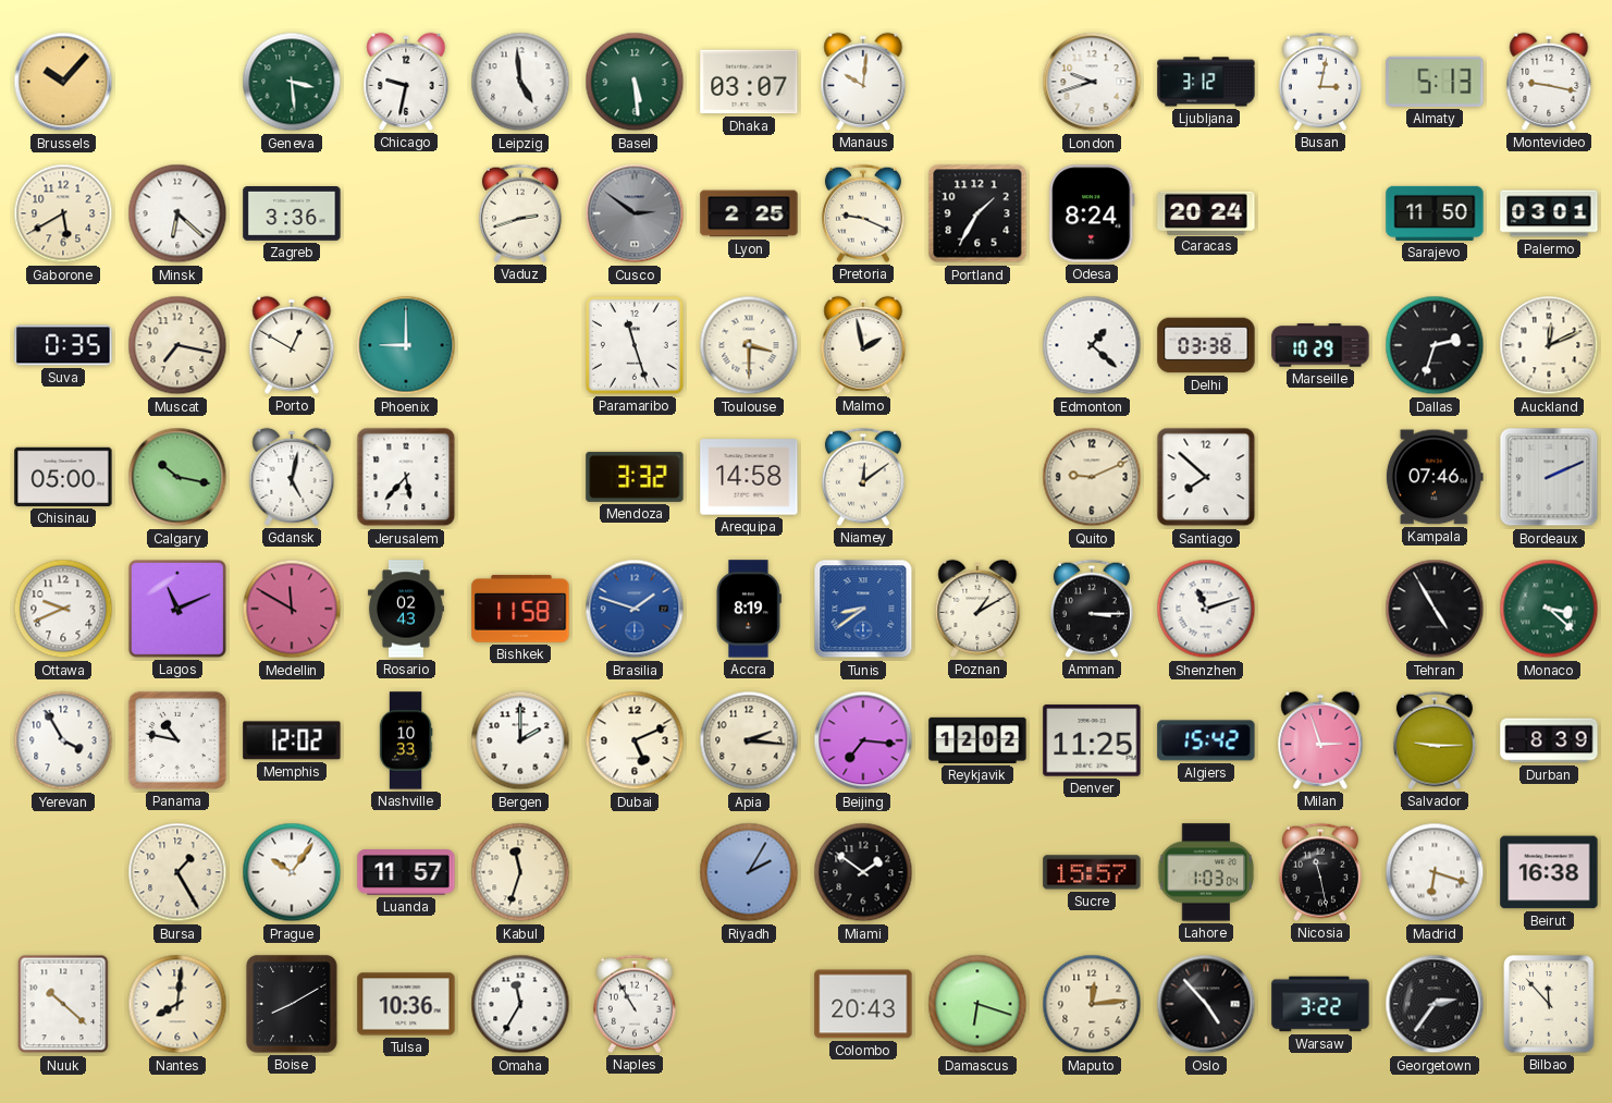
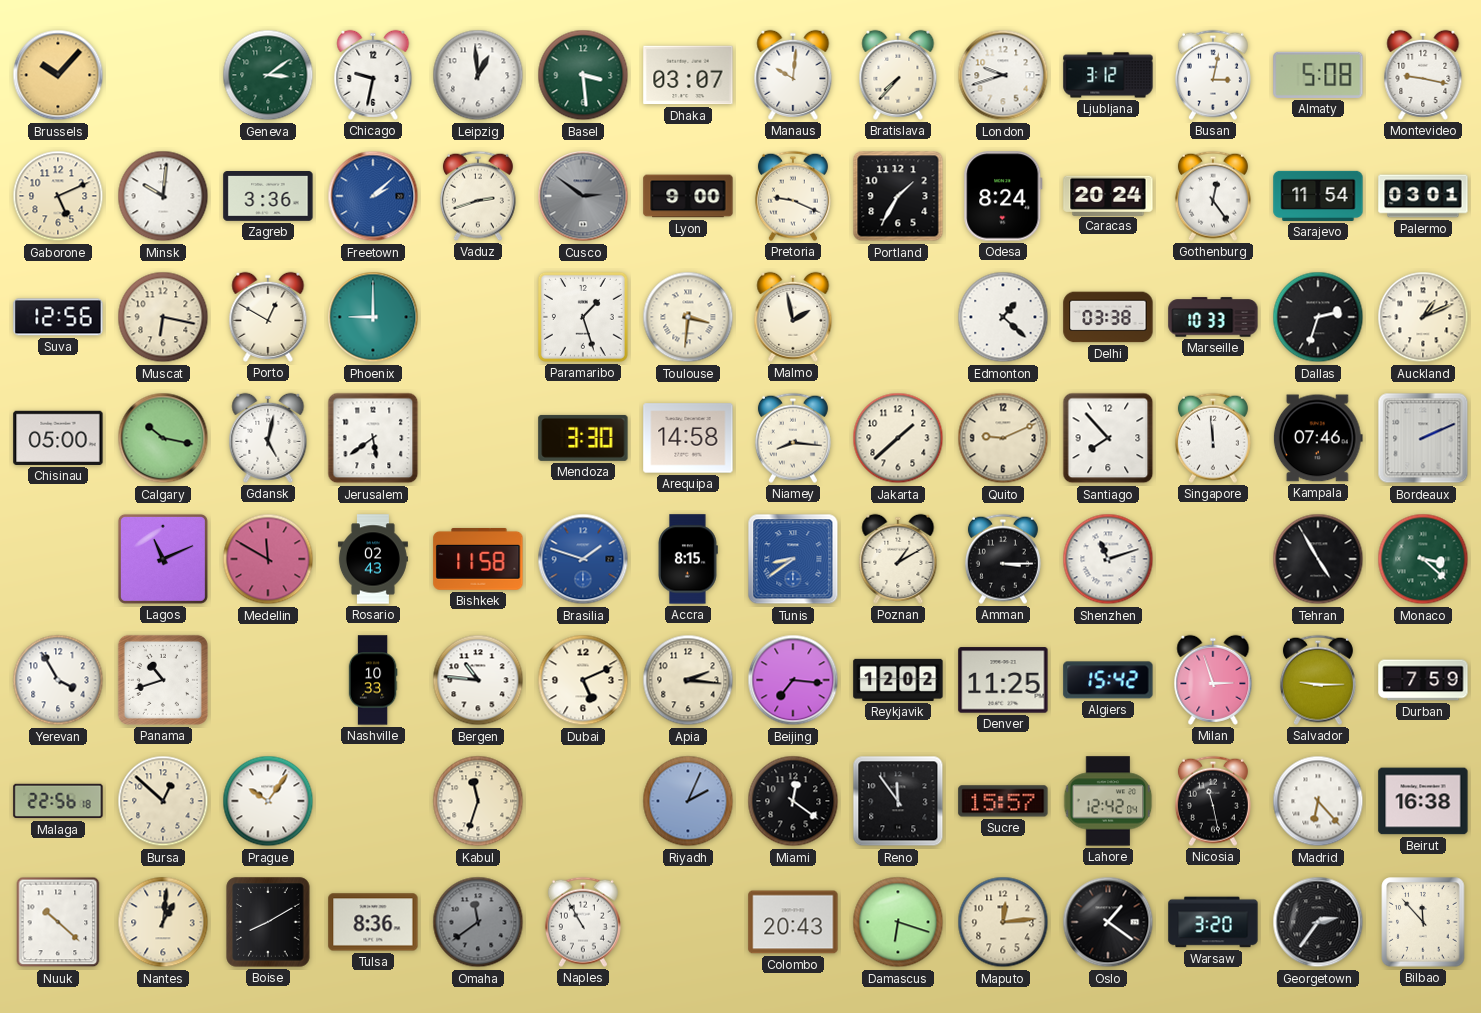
Geneva: 3:29 -> 3:09
Leipzig: 4:59 -> 12:59
Basel: 5:29 -> 3:29
Bratislava: none -> 7:37
Almaty: 5:13 -> 5:08
Gaborone: 5:40 -> 5:11
Minsk: 6:22 -> 10:01
Freetown: none -> 2:08
Lyon: 2:25 -> 9:00
Gothenburg: none -> 12:24
Sarajevo: 11:50 -> 11:54
Suva: 0:35 -> 12:56
Muscat: 7:17 -> 6:17
Paramaribo: 11:27 -> 1:27
Toulouse: 3:30 -> 3:31
Marseille: 10:29 -> 10:33
Auckland: 12:11 -> 1:11
Jerusalem: 5:37 -> 5:39
Mendoza: 3:32 -> 3:30
Niamey: 12:09 -> 8:16
Jakarta: none -> 1:38
Santiago: 7:52 -> 7:53
Singapore: none -> 11:59
Ottawa: 9:41 -> none
Accra: 8:19 -> 8:15
Panama: 10:47 -> 10:42
Memphis: 12:02 -> none
Bergen: 2:00 -> 10:46
Durban: 8:39 -> 7:59
Malaga: none -> 22:56
Bursa: 1:25 -> 12:52
Luanda: 11:57 -> none
Riyadh: 2:05 -> 2:04
Miami: 1:51 -> 12:21
Reno: none -> 11:54
Lahore: 1:03 -> 12:42
Madrid: 6:18 -> 6:23
Nantes: 8:01 -> 1:01
Tulsa: 10:36 -> 8:36
Omaha: 11:35 -> 11:39
Omaha dial: white -> grey
Oslo: 4:53 -> 1:21
Warsaw: 3:22 -> 3:20
